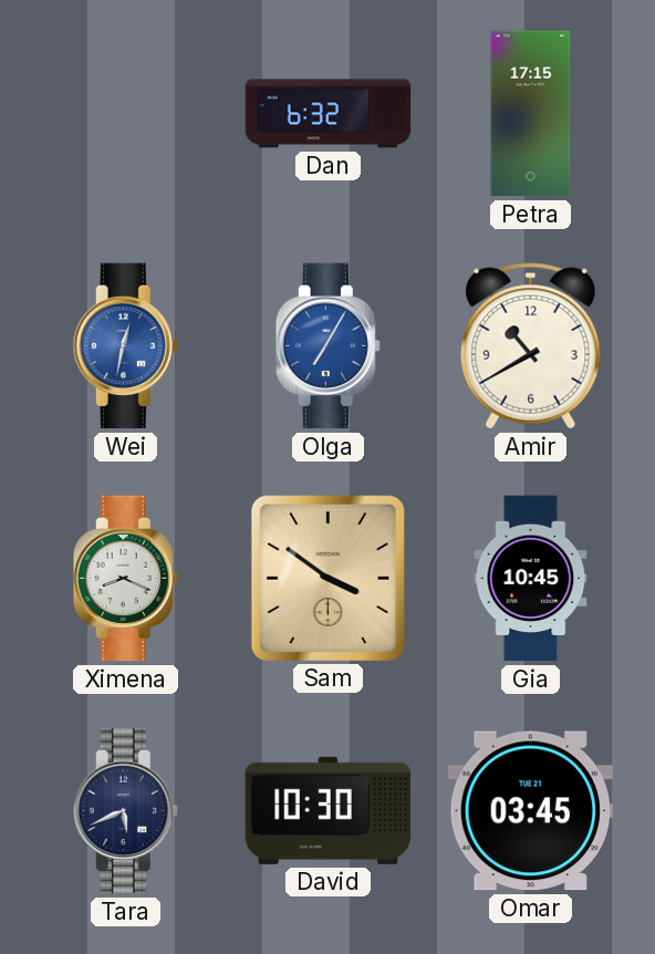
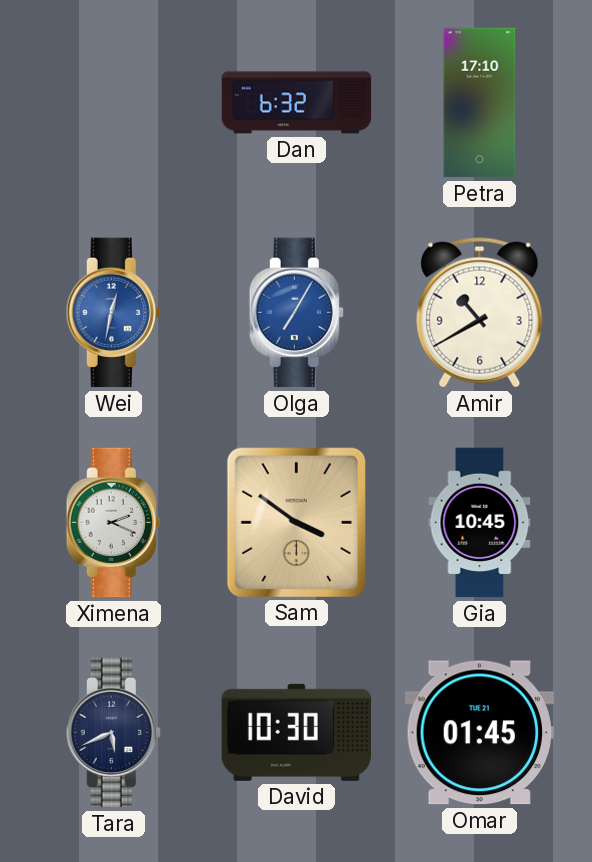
Petra: 17:15 -> 17:10
Ximena: 8:19 -> 2:19
Omar: 03:45 -> 01:45
